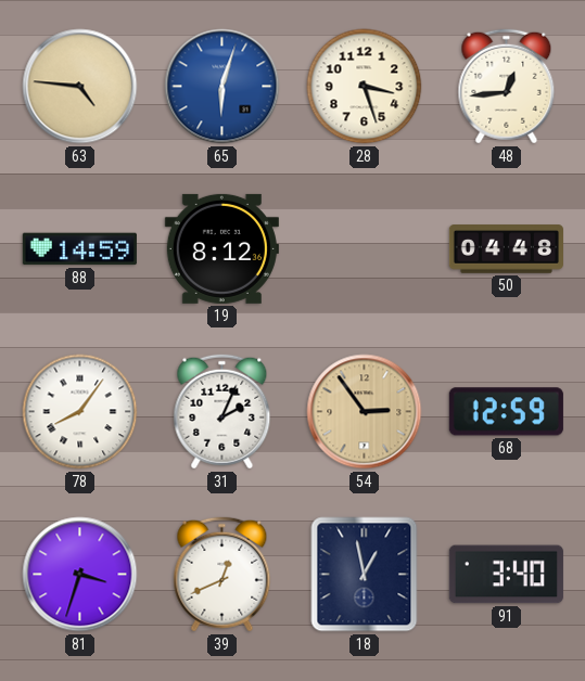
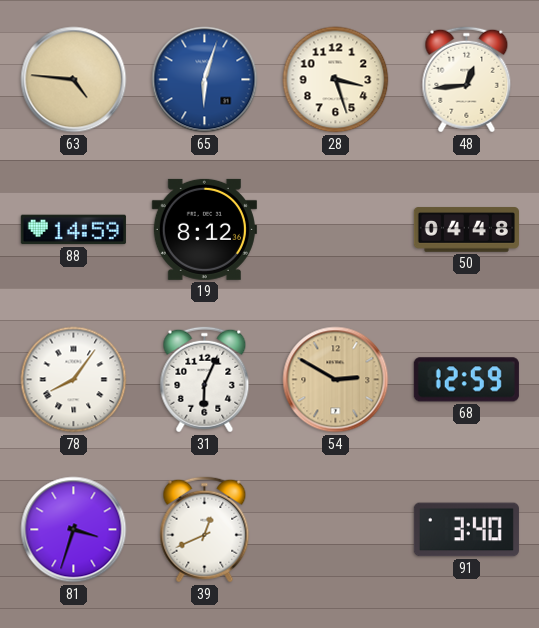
31: 2:04 -> 6:04
54: 2:54 -> 2:50
18: 12:58 -> none
